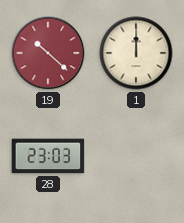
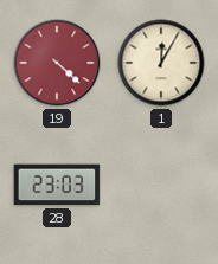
19: 10:22 -> 4:22
1: 12:00 -> 12:05
